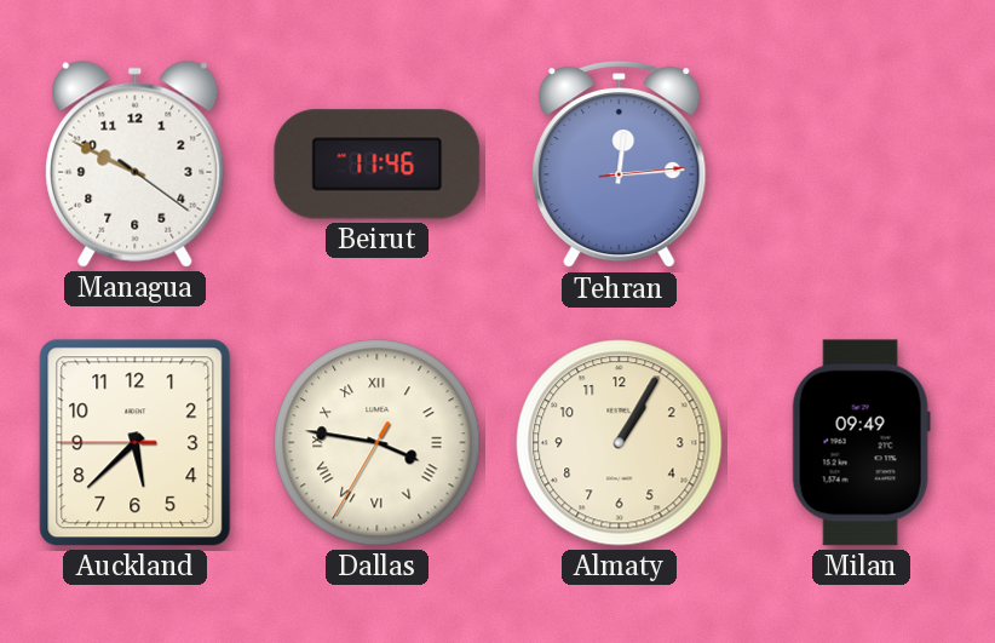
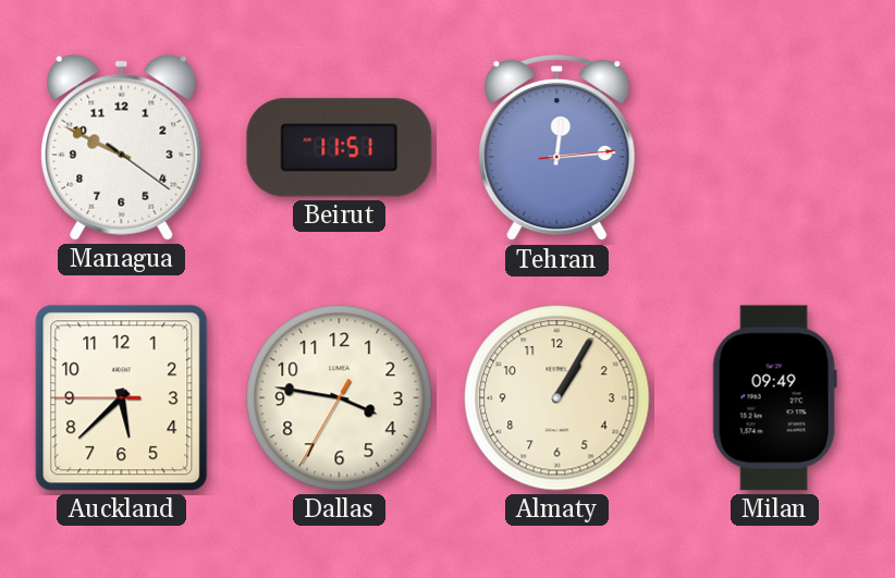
Beirut: 11:46 -> 11:51
Dallas numerals: Roman -> Arabic
